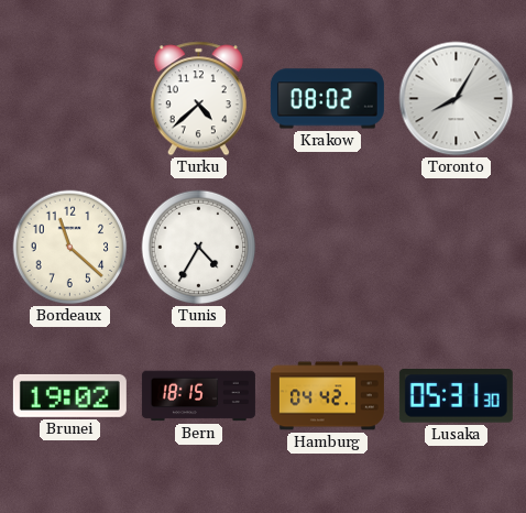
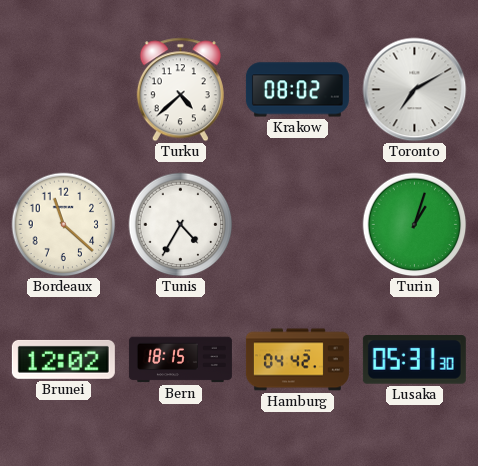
Toronto: 8:05 -> 7:10
Turin: none -> 1:03
Brunei: 19:02 -> 12:02
